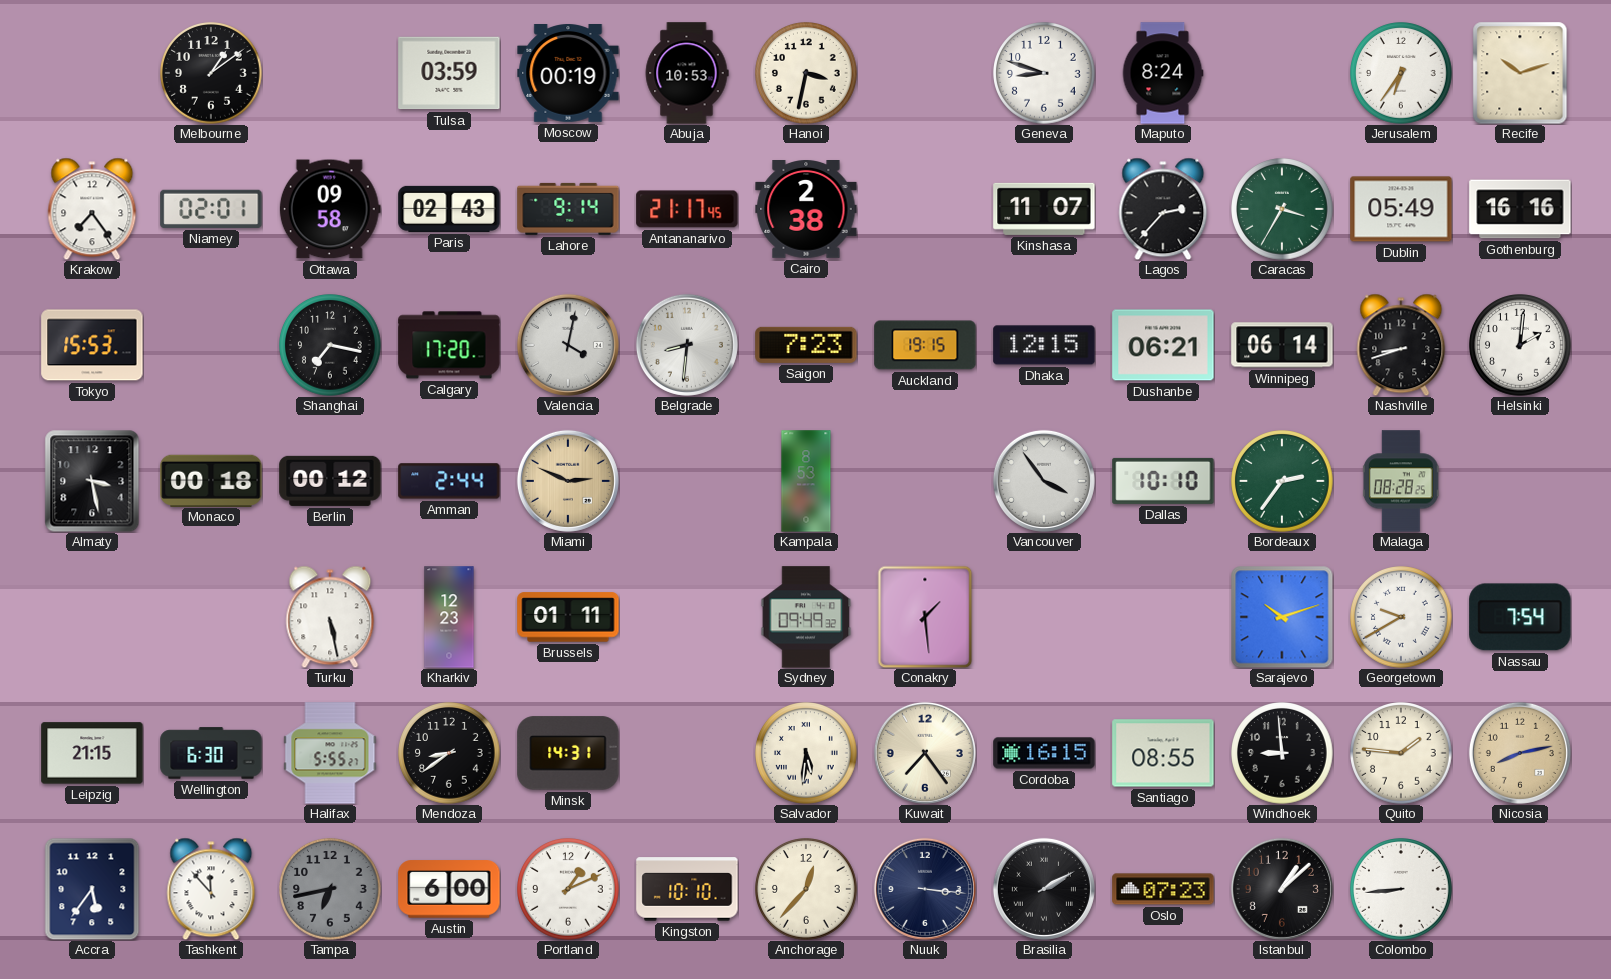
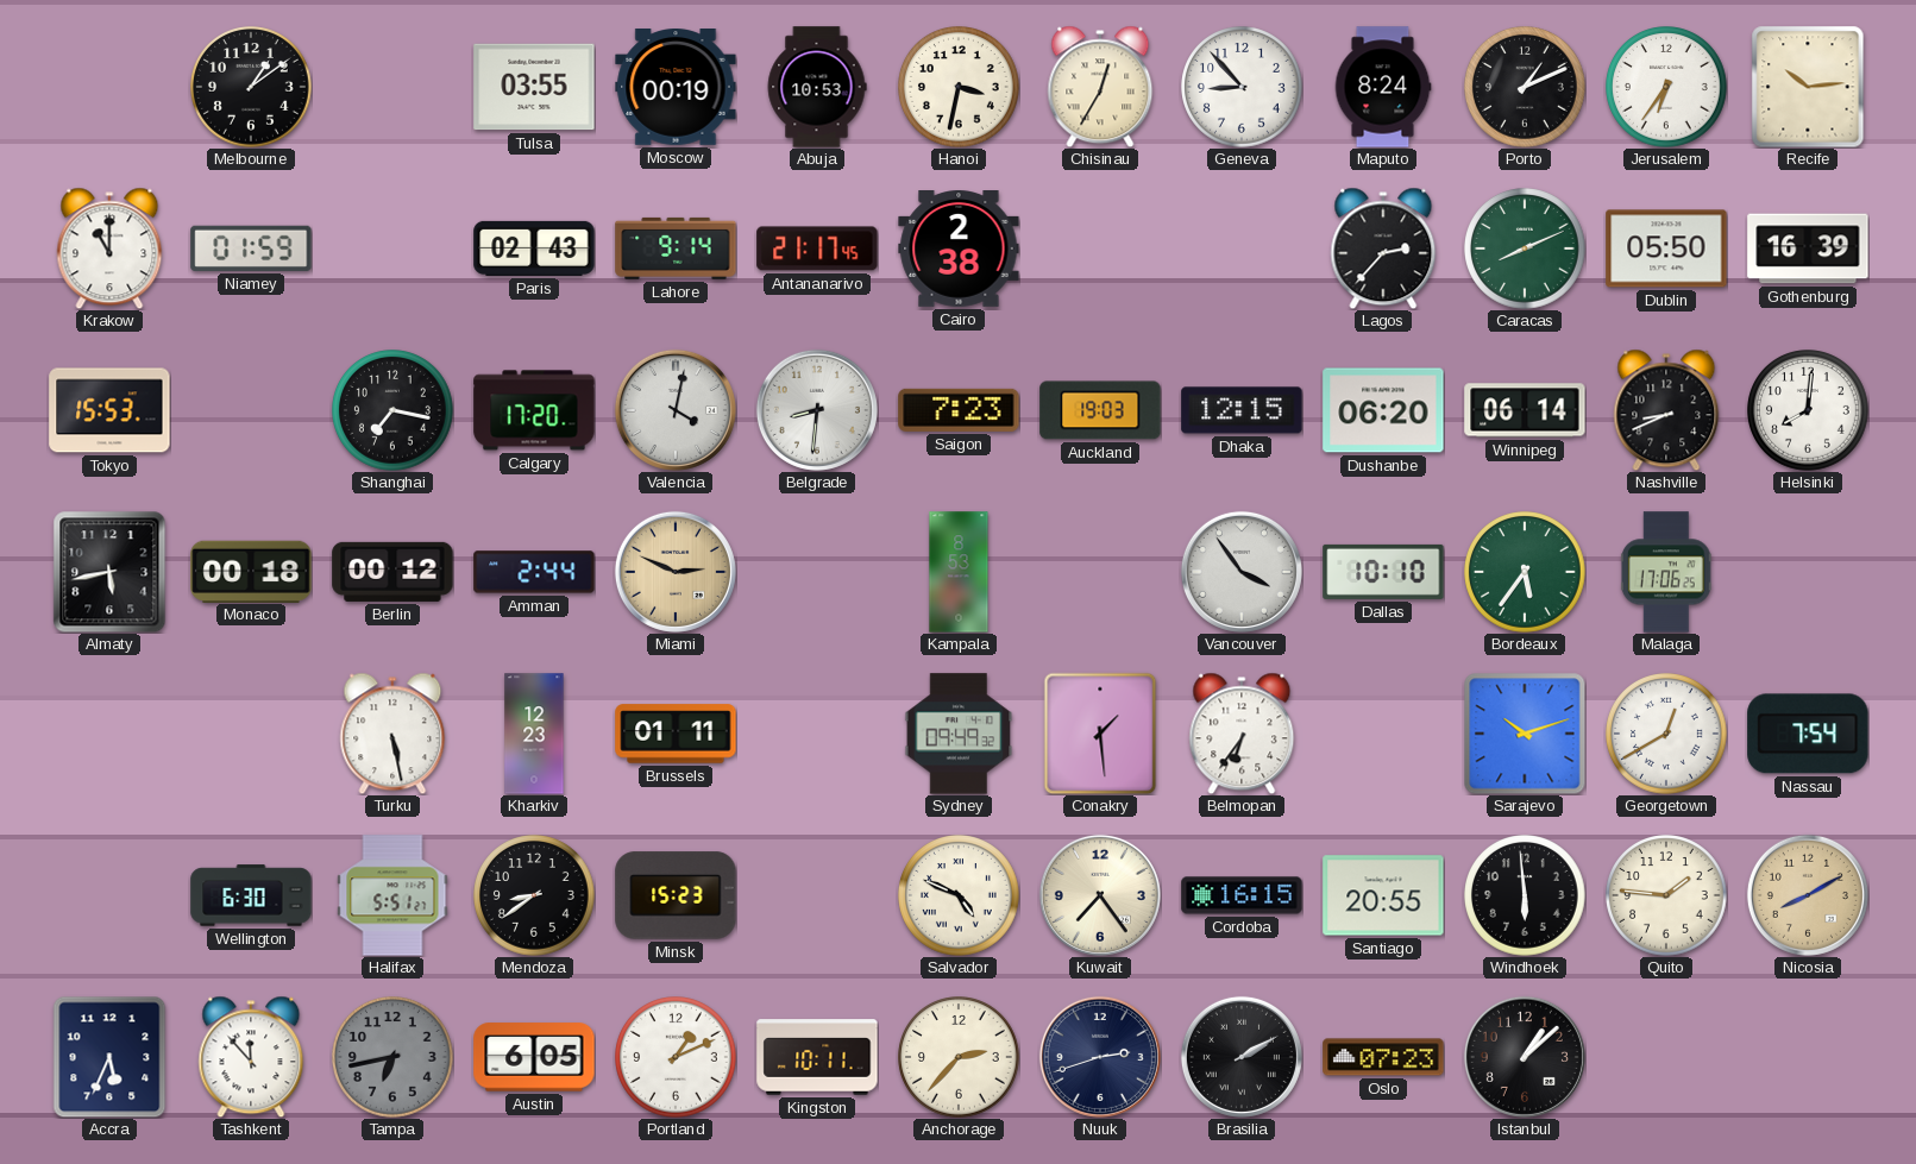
Tulsa: 03:59 -> 03:55
Chisinau: none -> 12:35
Geneva: 8:48 -> 8:53
Porto: none -> 1:11
Recife: 10:12 -> 10:14
Krakow: 7:24 -> 11:00
Niamey: 02:01 -> 01:59
Ottawa: 09:58 -> none
Kinshasa: 11:07 -> none
Caracas: 3:35 -> 8:11
Dublin: 05:49 -> 05:50
Gothenburg: 16:16 -> 16:39
Auckland: 19:15 -> 19:03
Dushanbe: 06:21 -> 06:20
Nashville: 8:42 -> 8:41
Helsinki: 2:01 -> 8:01
Almaty: 3:28 -> 5:43
Bordeaux: 2:36 -> 5:36
Malaga: 08:28 -> 17:06
Belmopan: none -> 6:36
Georgetown: 9:40 -> 12:40
Leipzig: 21:15 -> none
Halifax: 5:55 -> 5:51
Minsk: 14:31 -> 15:23
Salvador: 5:31 -> 4:49
Santiago: 08:55 -> 20:55
Windhoek: 8:59 -> 5:59
Nicosia: 8:13 -> 8:10
Accra: 5:36 -> 5:34
Austin: 6:00 -> 6:05
Kingston: 10:10 -> 10:11
Anchorage: 12:37 -> 2:37
Nuuk: 3:16 -> 2:42
Colombo: 8:44 -> none
